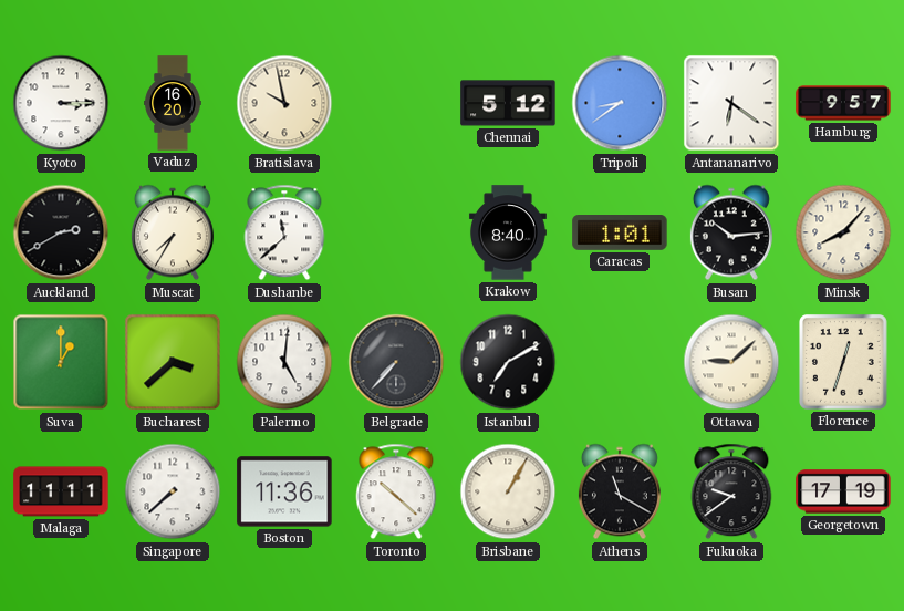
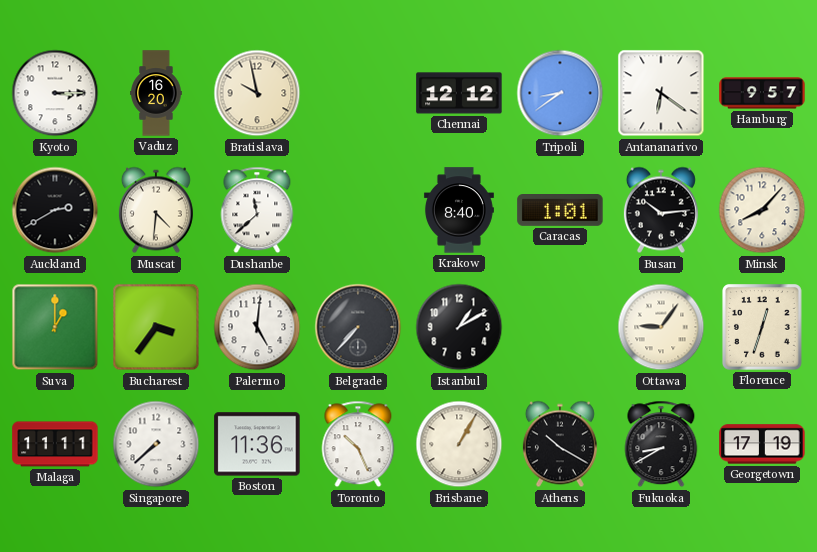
Chennai: 5:12 -> 12:12
Muscat: 7:35 -> 4:31
Bucharest: 3:38 -> 3:36
Istanbul: 7:10 -> 1:10
Ottawa: 9:08 -> 9:06
Toronto: 10:22 -> 10:26
Athens: 11:20 -> 10:20
Fukuoka: 9:39 -> 8:40
